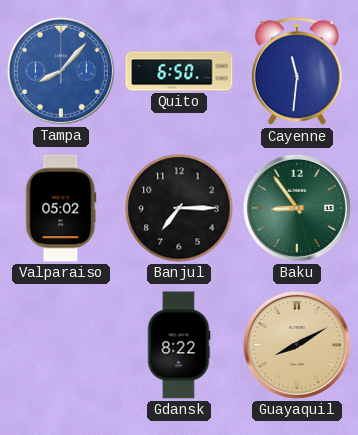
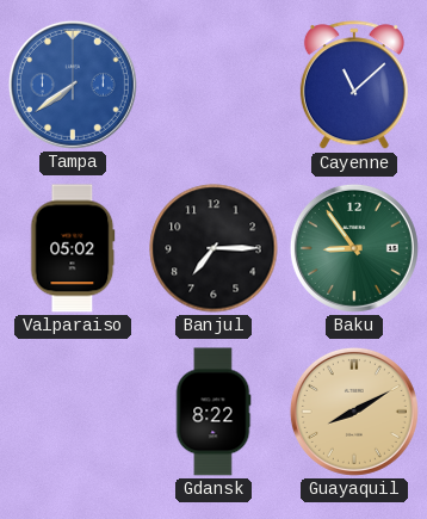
Tampa: 8:07 -> 7:39
Quito: 6:50 -> none
Cayenne: 11:31 -> 11:08
